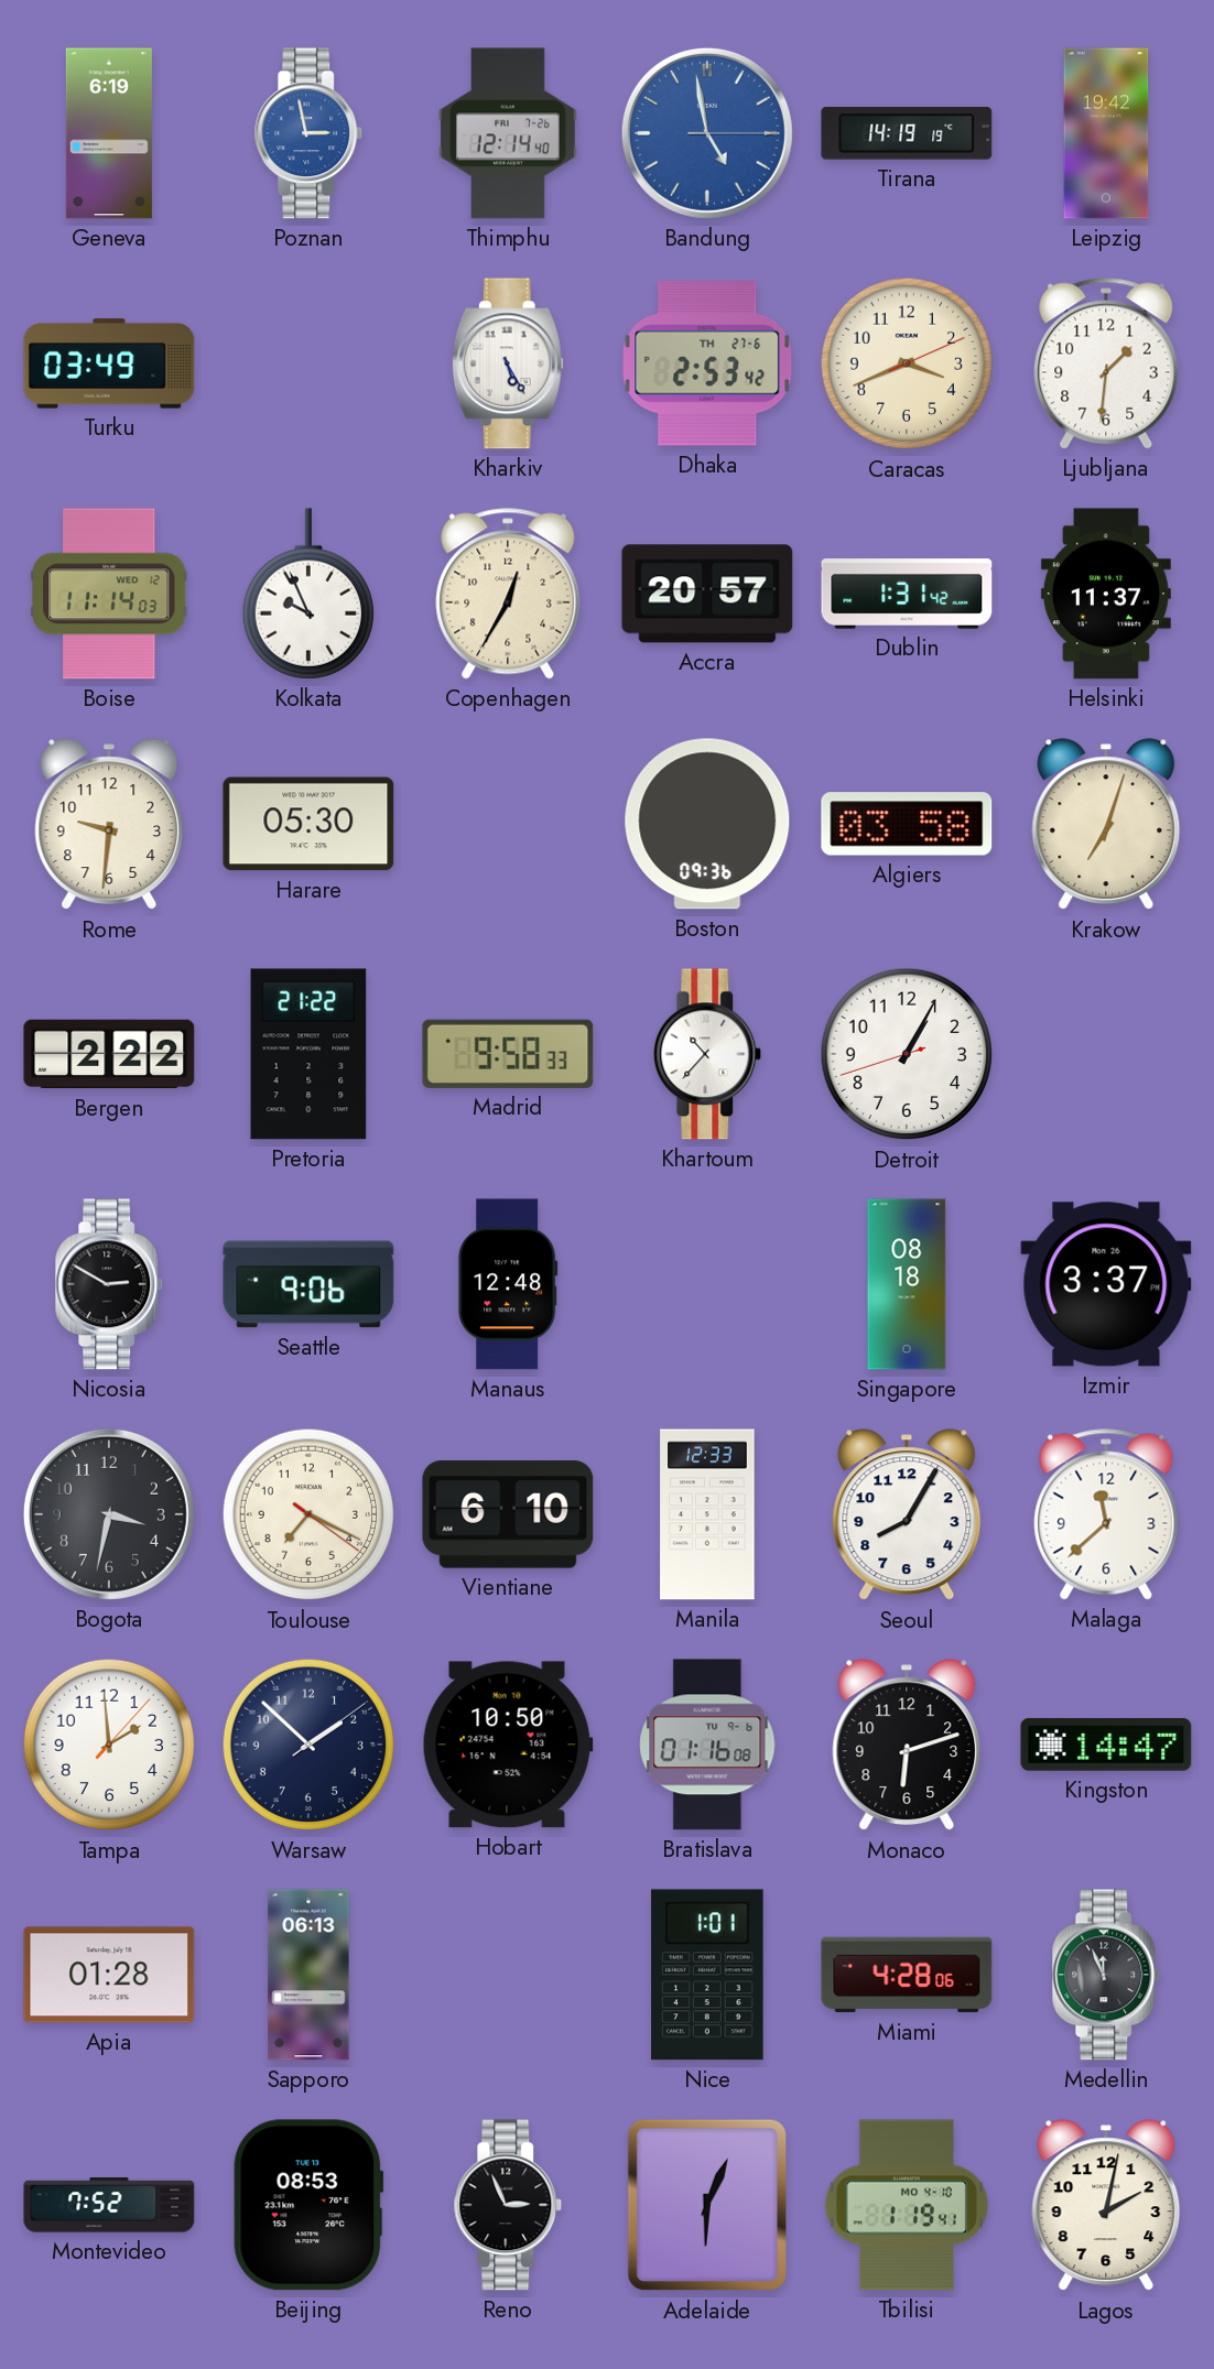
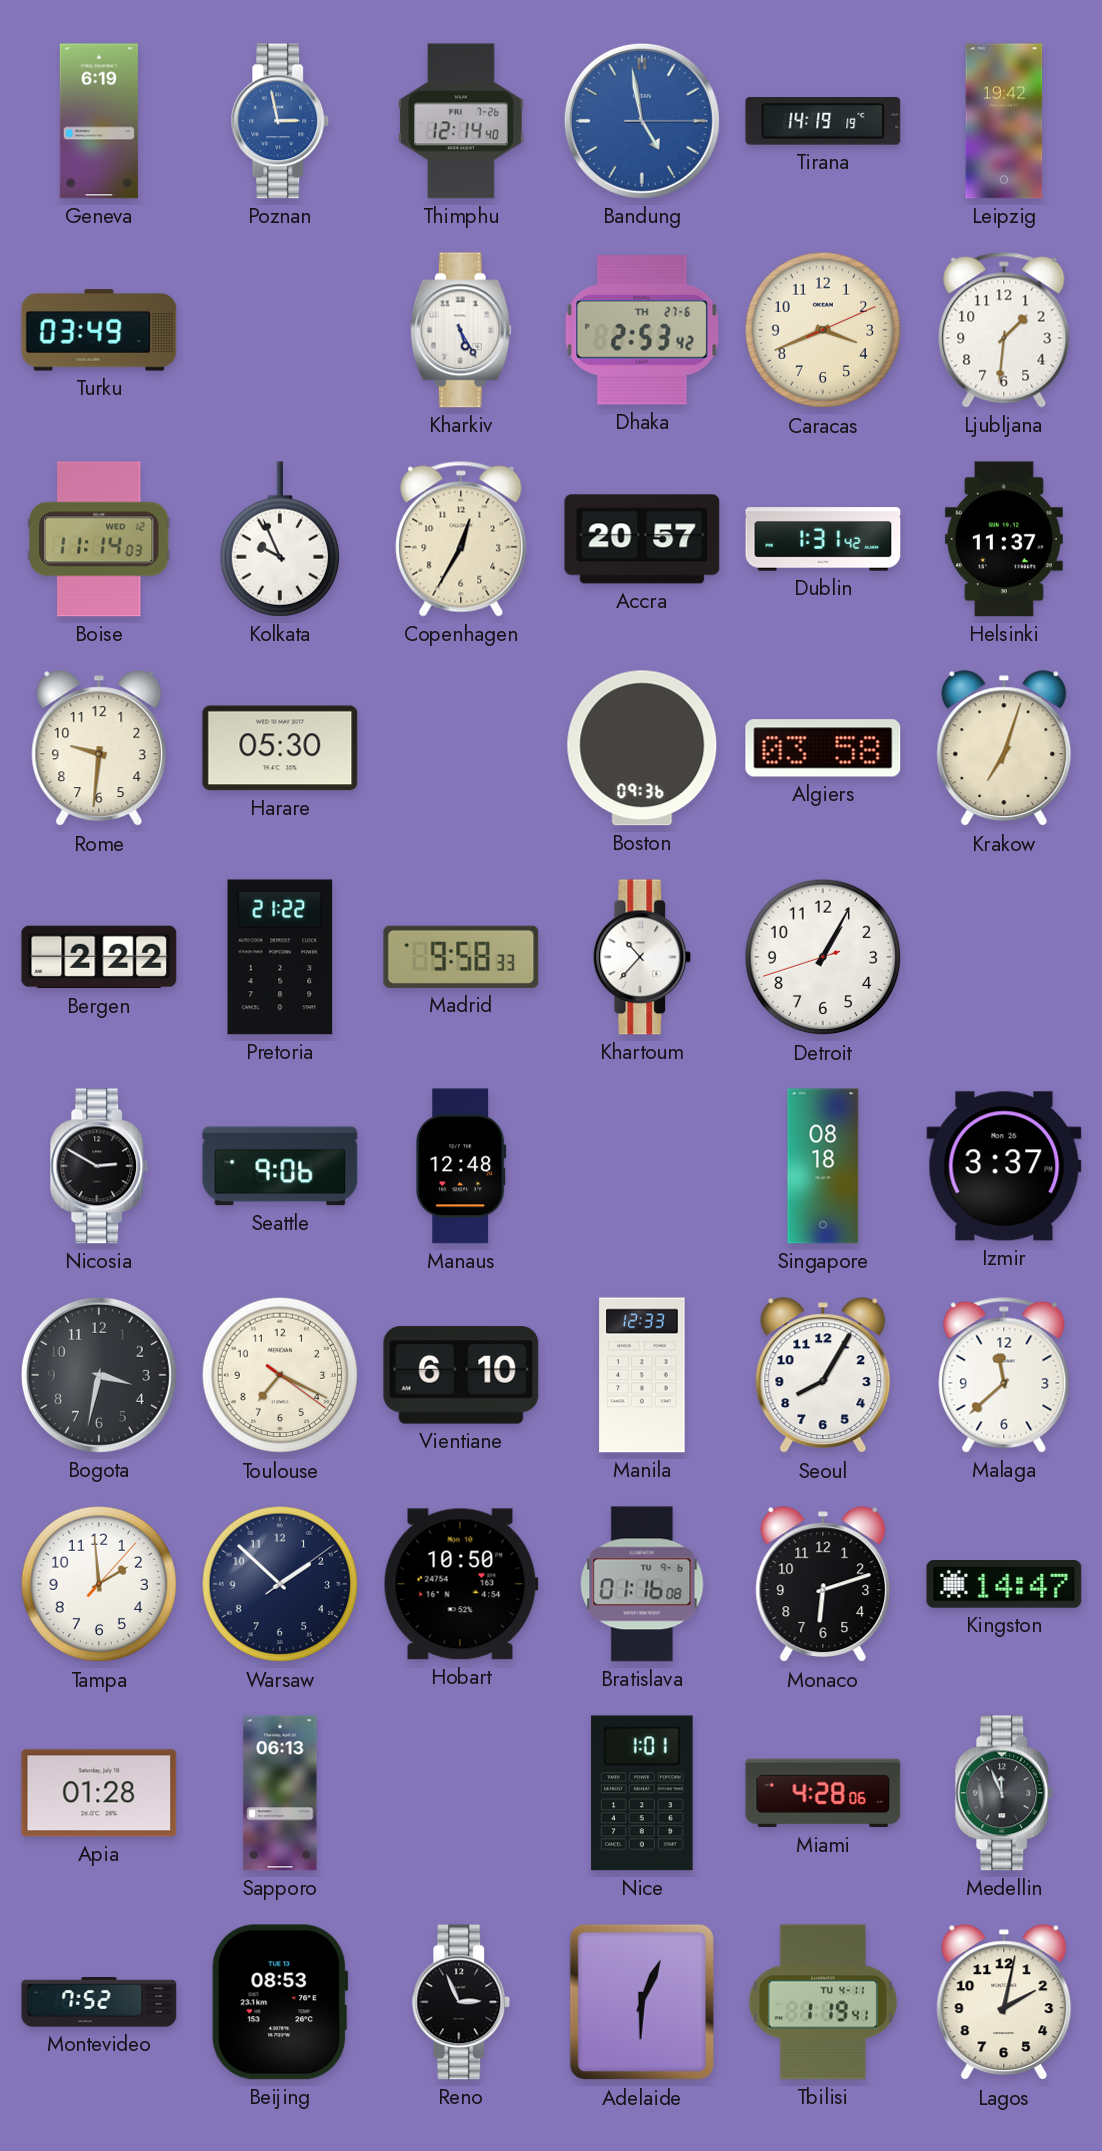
Tbilisi date: MO 4-10 -> TU 4-11
